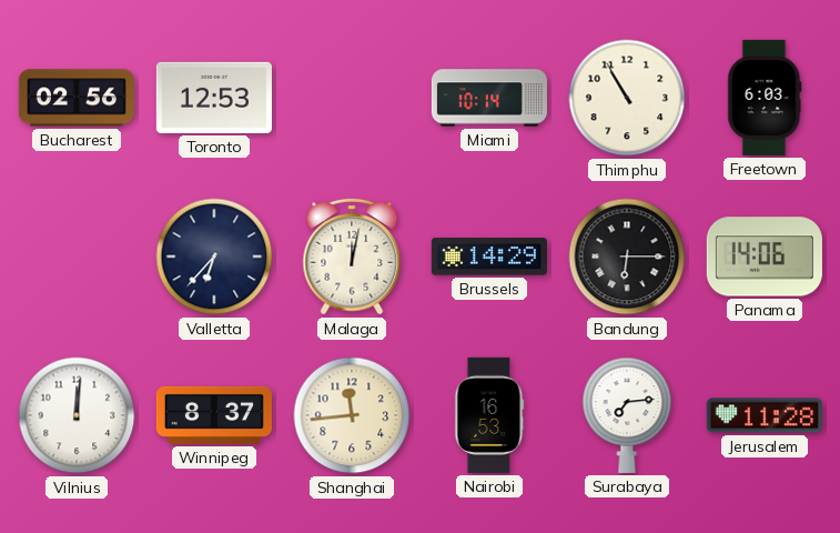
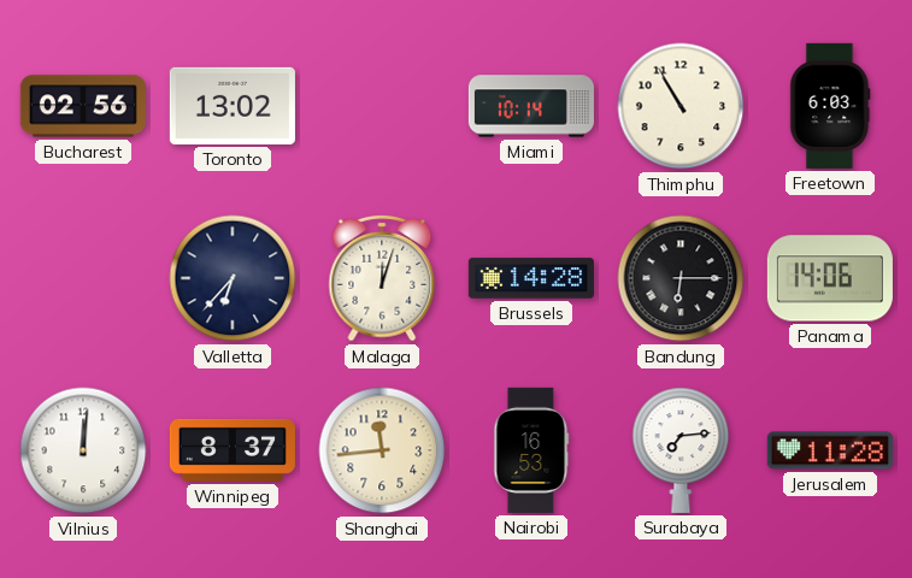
Toronto: 12:53 -> 13:02
Malaga: 12:02 -> 12:03
Brussels: 14:29 -> 14:28
